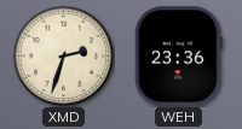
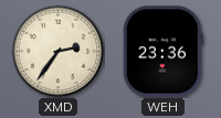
XMD: 2:33 -> 2:36
